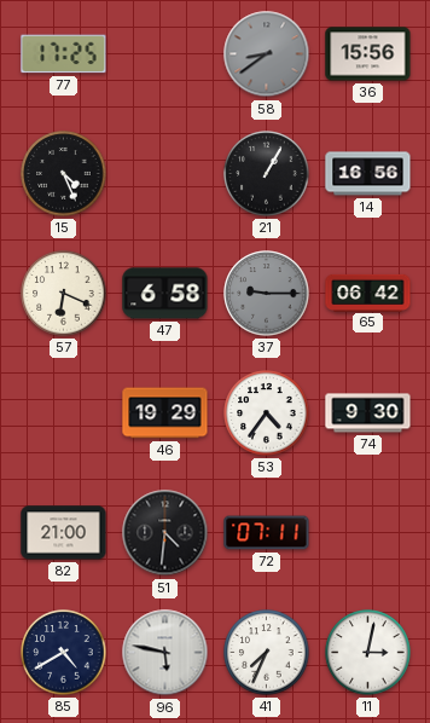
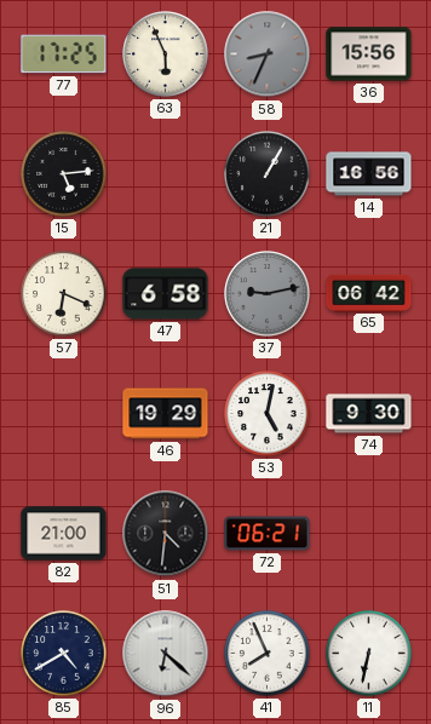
63: none -> 5:56
58: 8:39 -> 8:34
15: 4:26 -> 5:14
37: 9:15 -> 9:13
53: 4:36 -> 5:02
72: 07:11 -> 06:21
96: 5:47 -> 6:22
41: 7:34 -> 7:56
11: 3:02 -> 6:32
